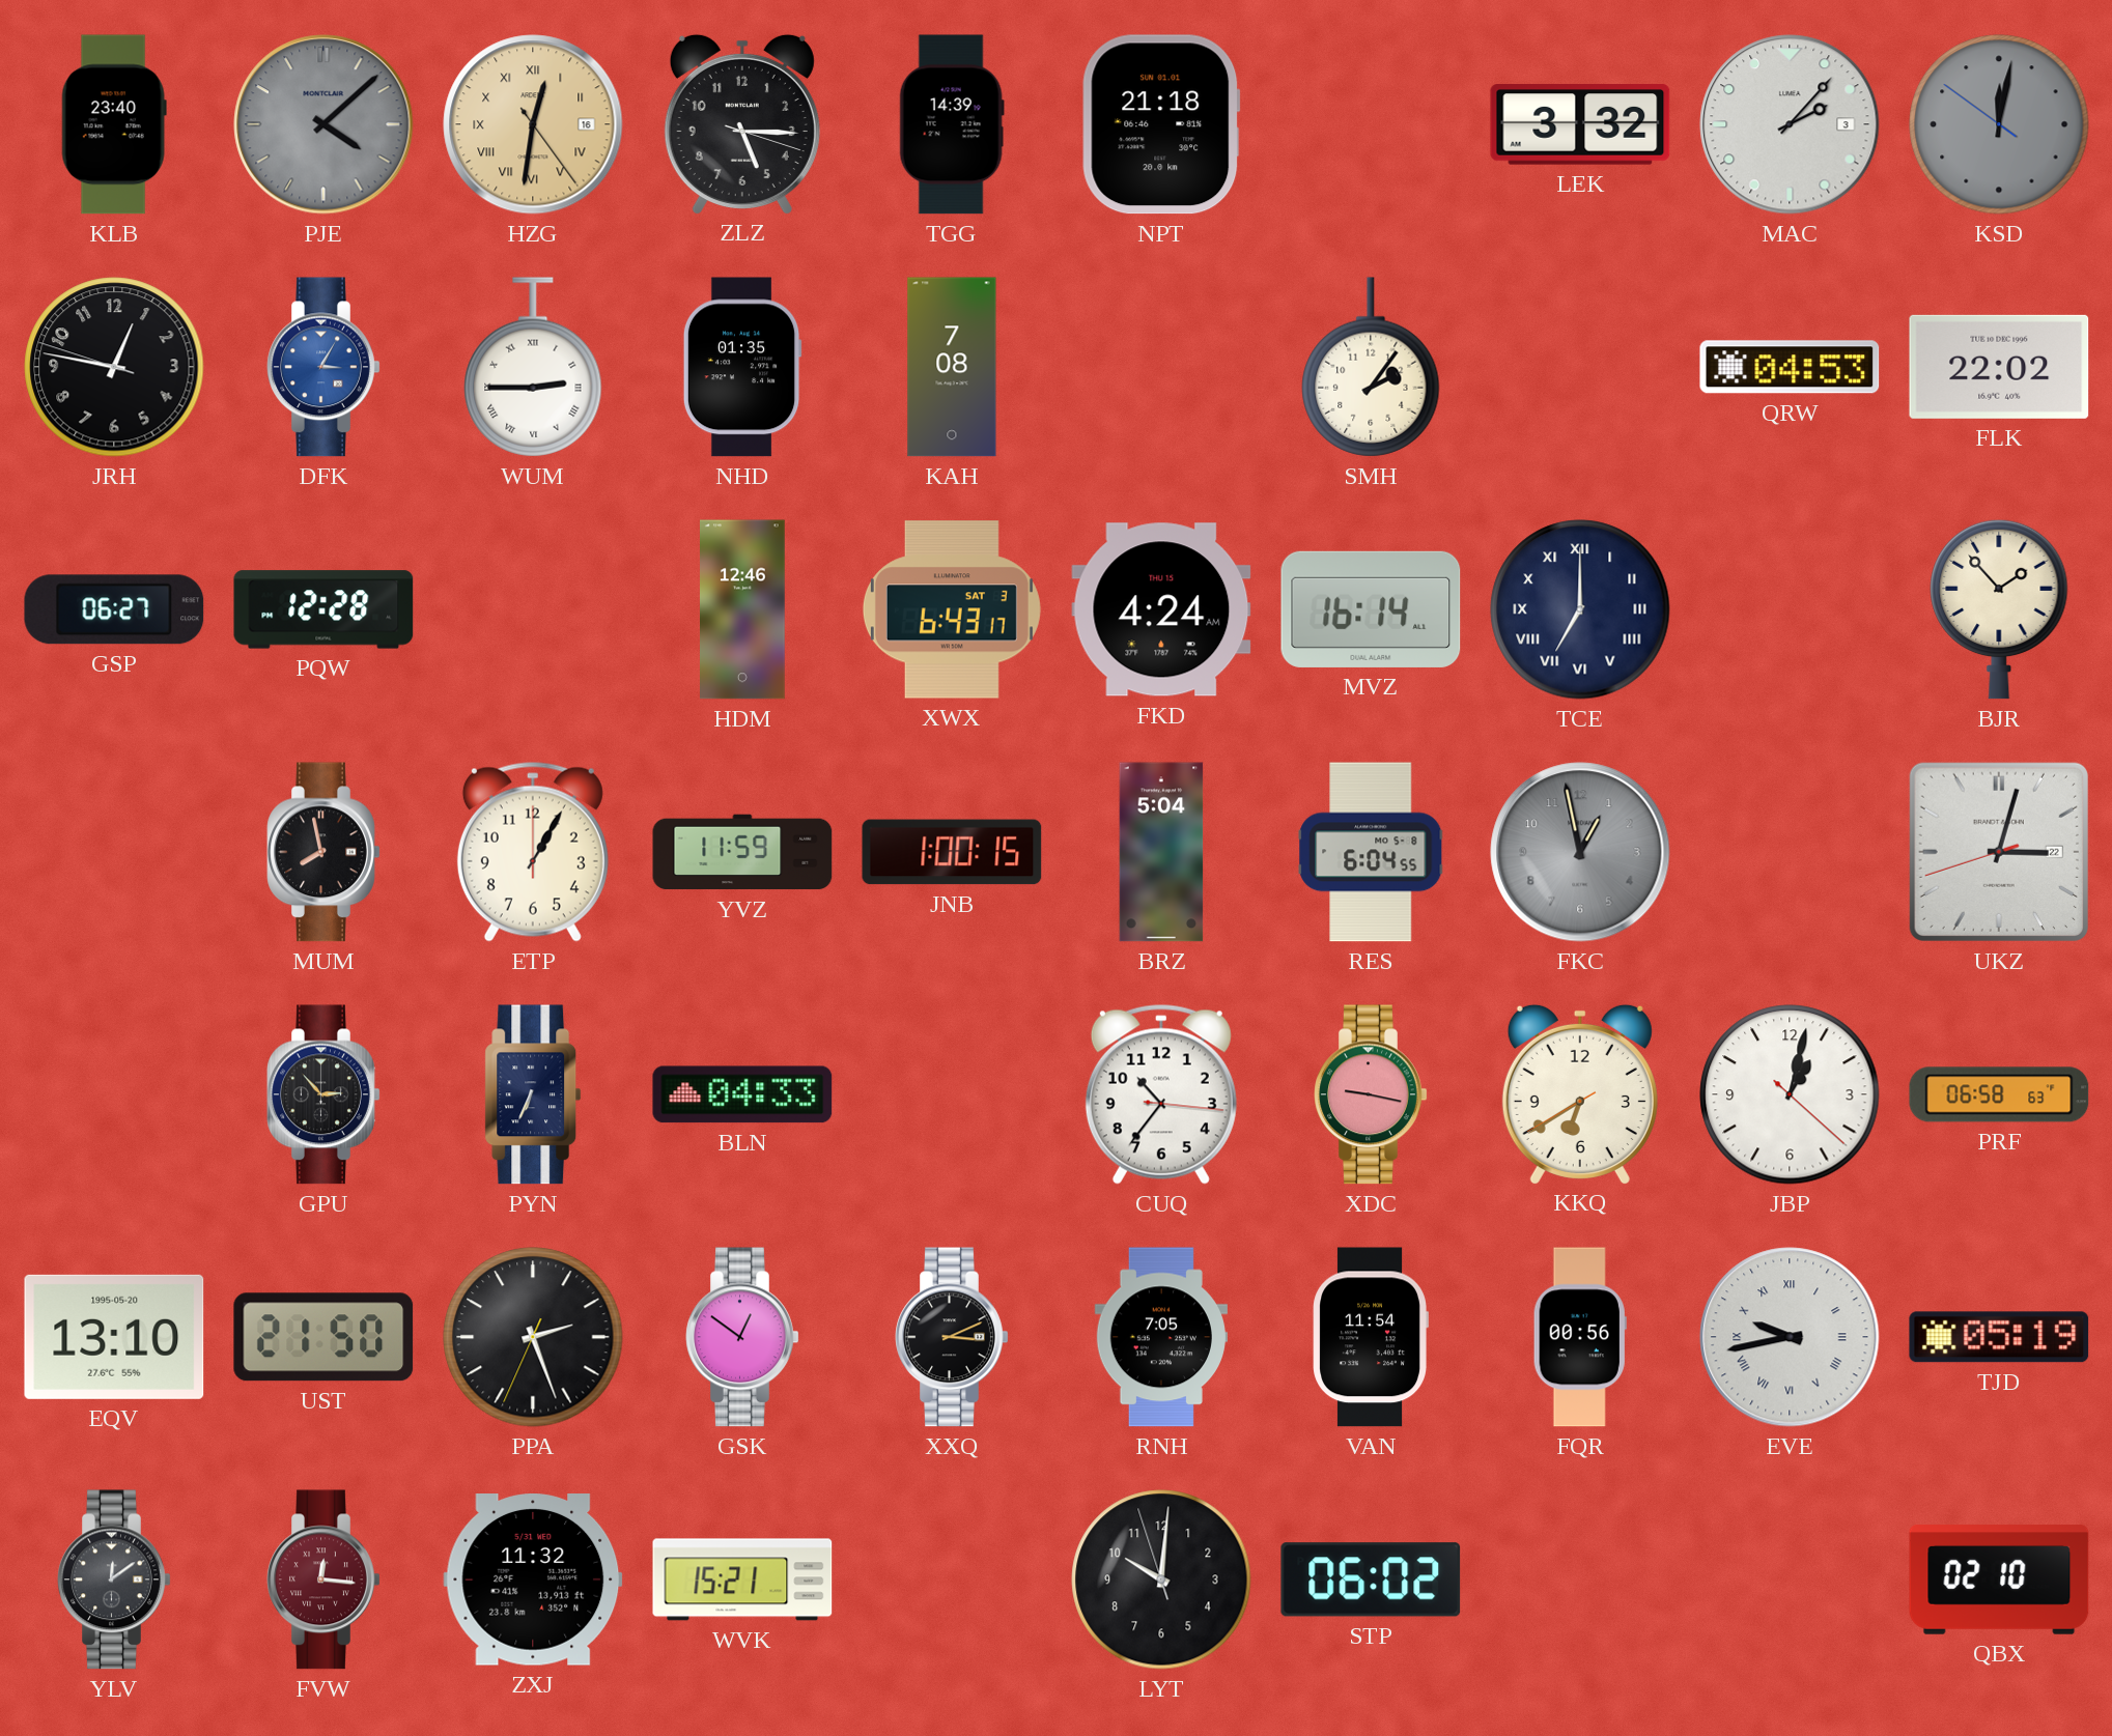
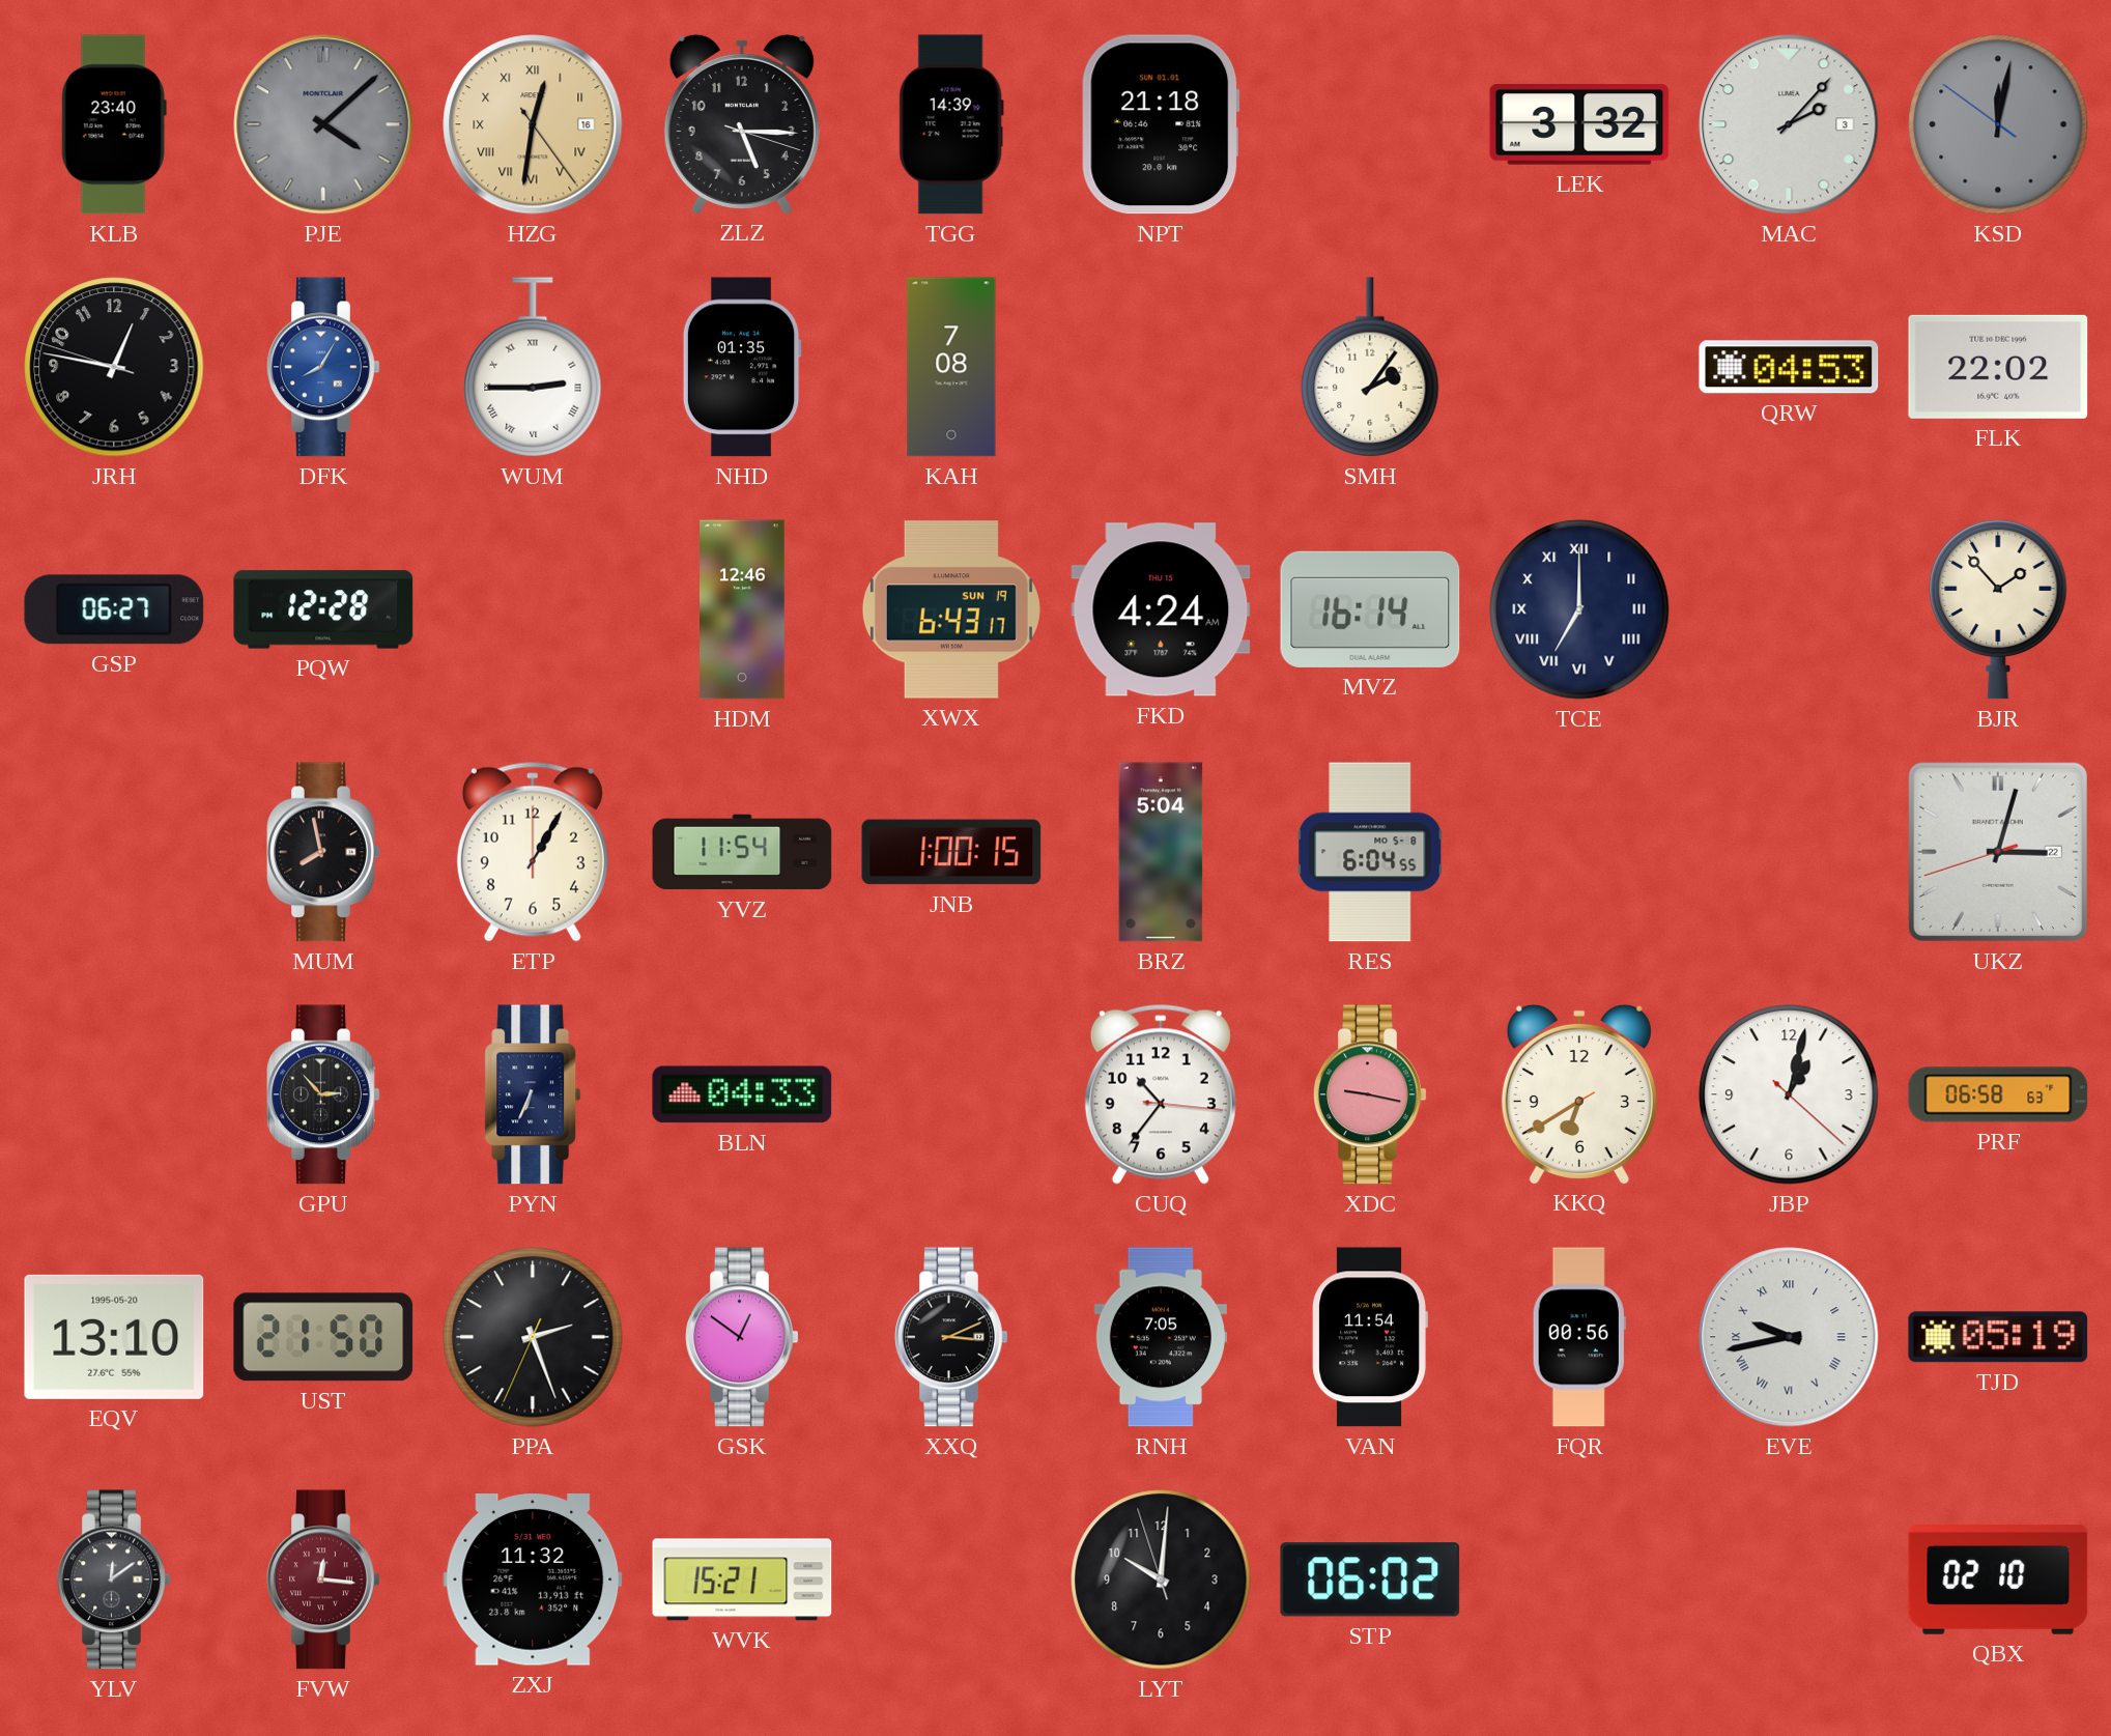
DFK: 3:05 -> 8:05
XWX date: SAT 3 -> SUN 19
YVZ: 11:59 -> 11:54
FKC: 12:58 -> none
